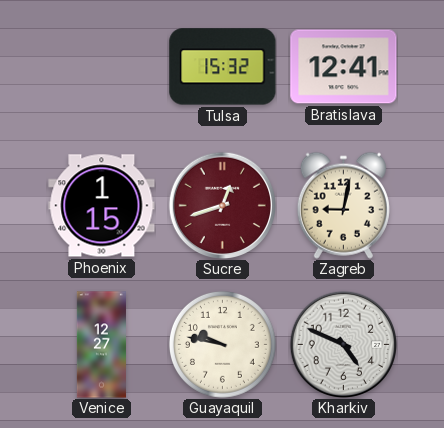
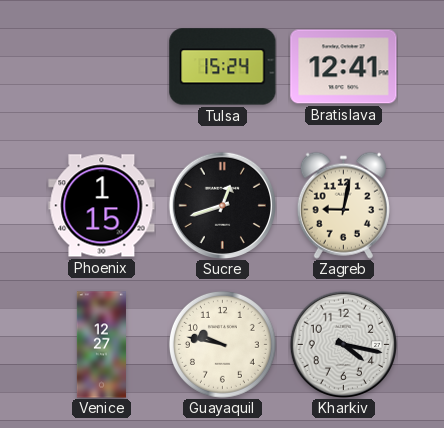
Tulsa: 15:32 -> 15:24
Sucre dial: burgundy -> black
Kharkiv: 4:49 -> 4:17
